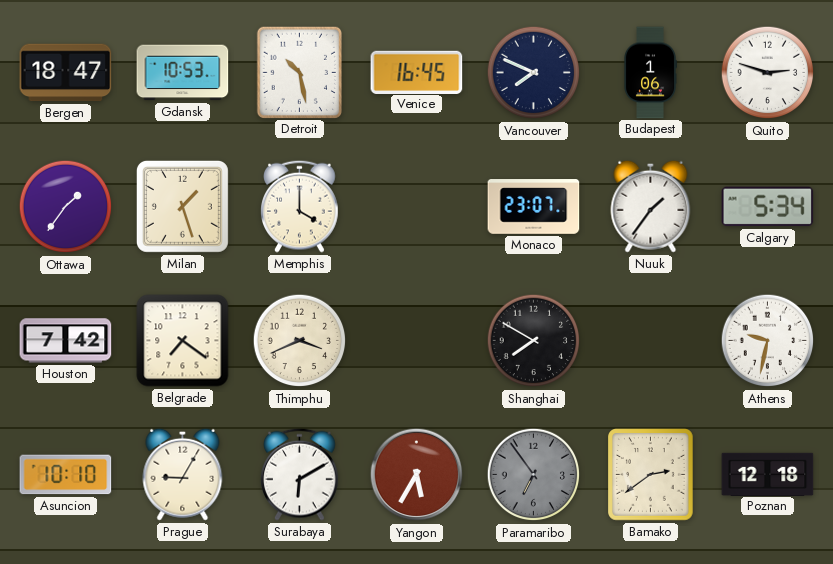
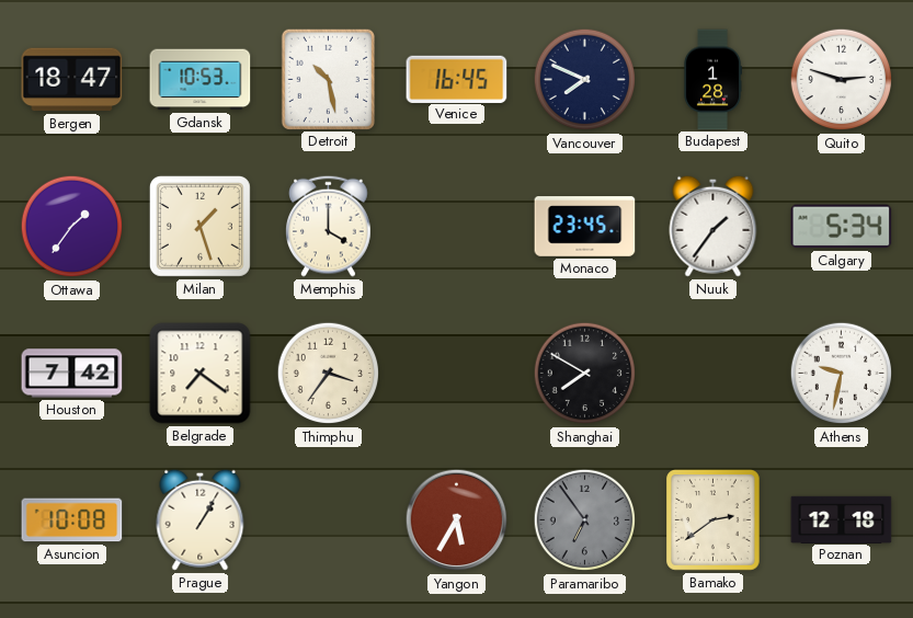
Budapest: 1:06 -> 1:28
Monaco: 23:07 -> 23:45
Thimphu: 3:41 -> 3:36
Asuncion: 10:10 -> 10:08
Prague: 9:05 -> 1:05
Surabaya: 6:10 -> none
